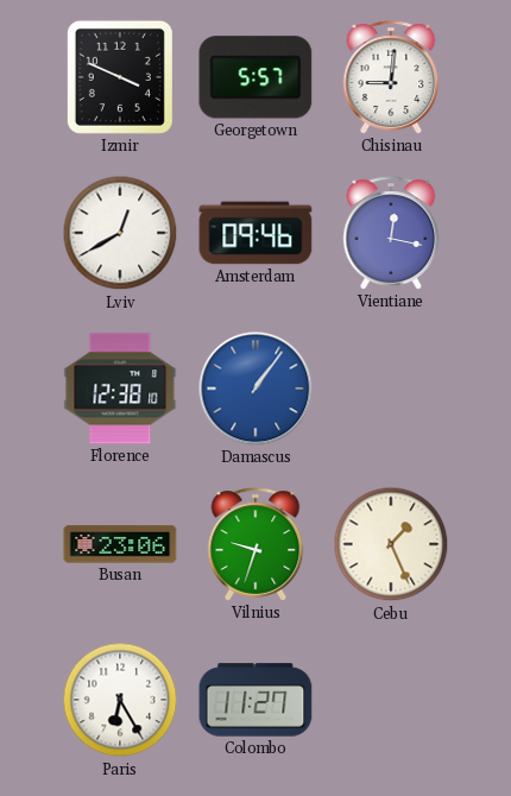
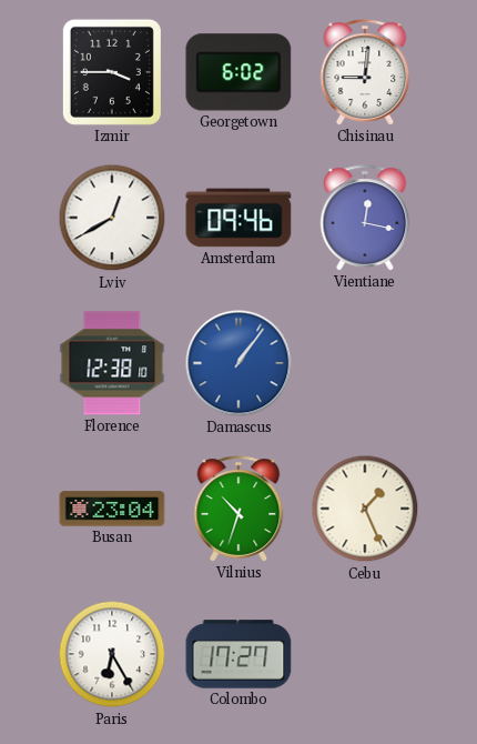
Izmir: 3:49 -> 3:45
Georgetown: 5:57 -> 6:02
Busan: 23:06 -> 23:04
Vilnius: 9:33 -> 10:33
Colombo: 11:27 -> 17:27
